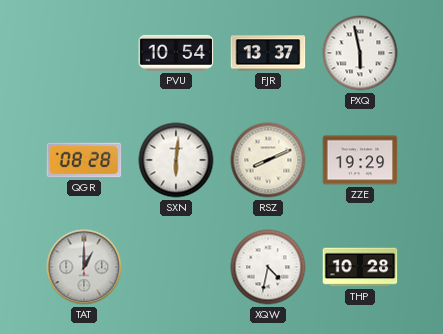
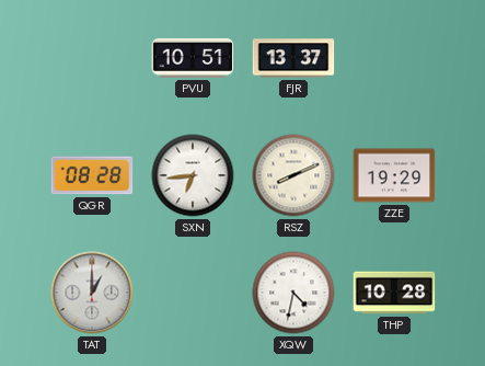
PVU: 10:54 -> 10:51
PXQ: 5:58 -> none
SXN: 6:01 -> 6:44
